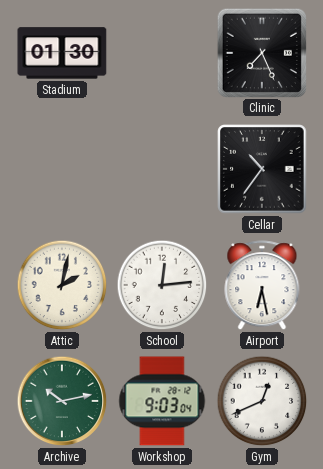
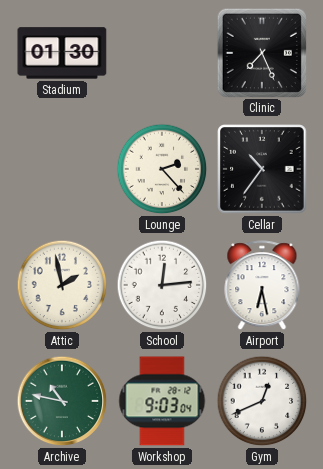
Lounge: none -> 2:23
Attic: 2:02 -> 1:58
Archive: 10:13 -> 10:47
